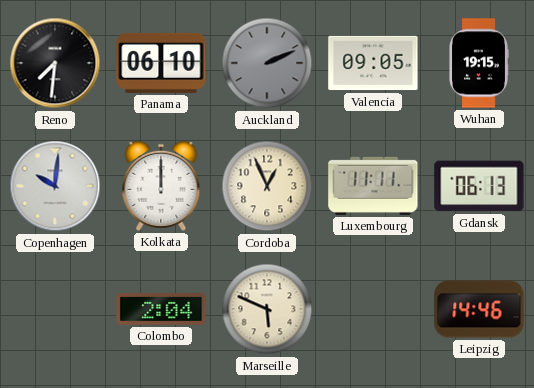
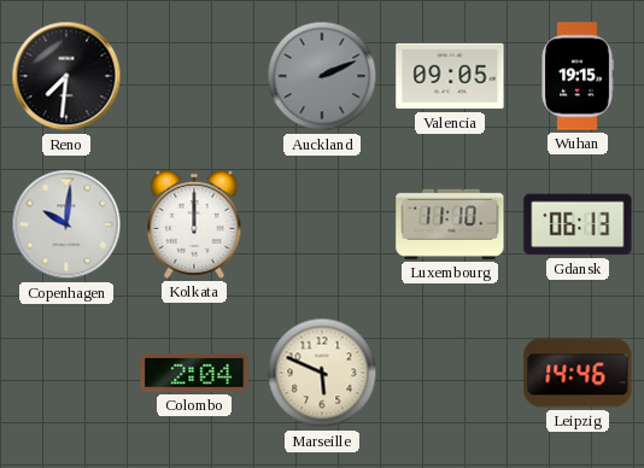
Panama: 06:10 -> none
Cordoba: 12:56 -> none
Luxembourg: 11:11 -> 11:10
